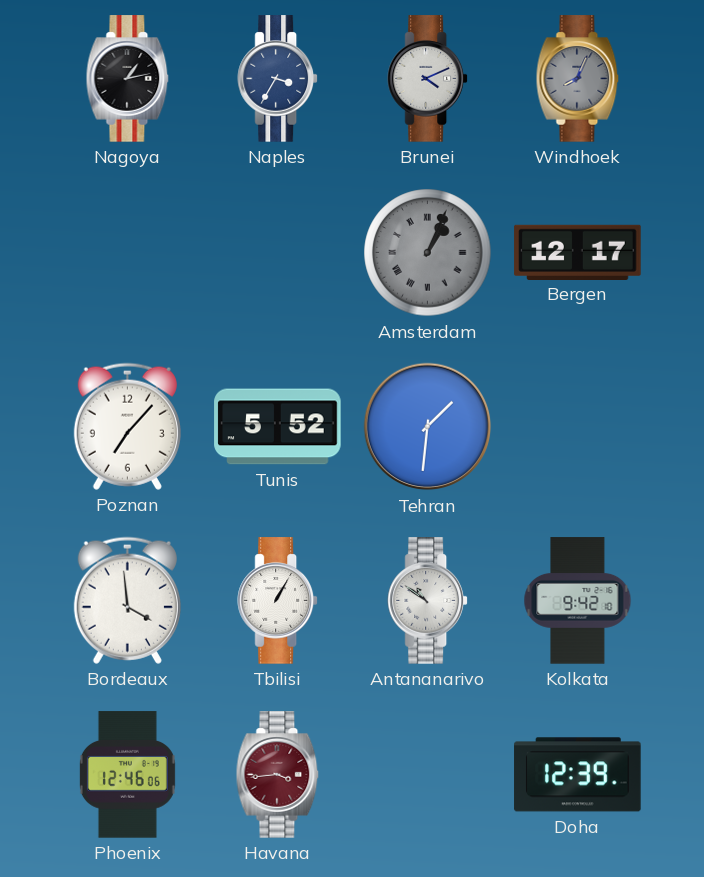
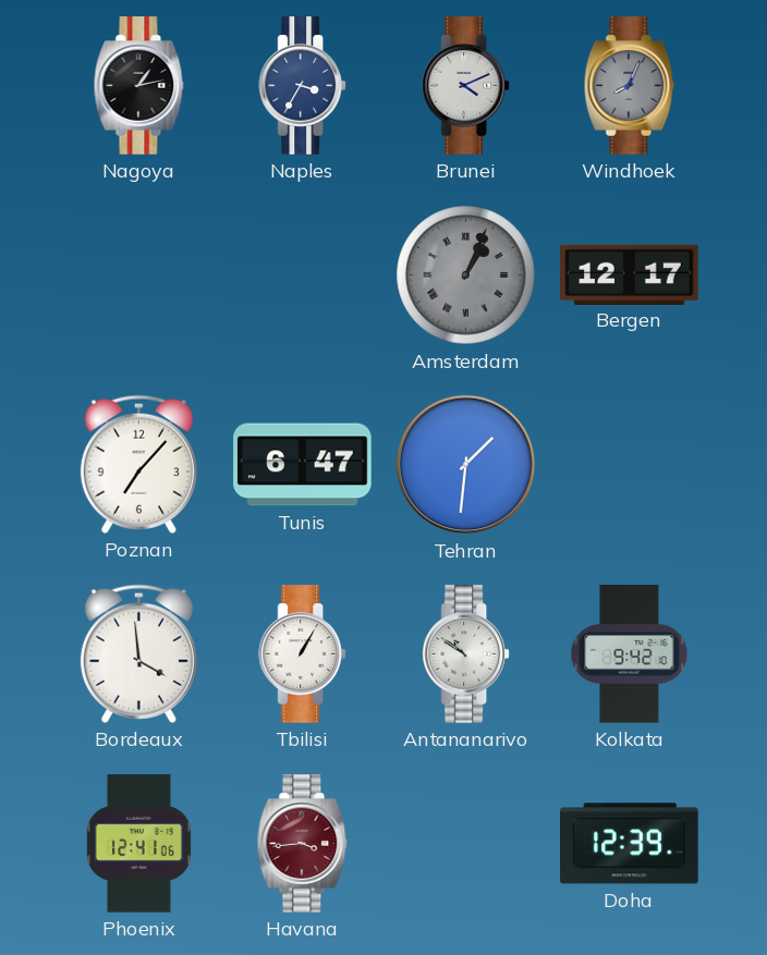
Tunis: 5:52 -> 6:47
Phoenix: 12:46 -> 12:41
